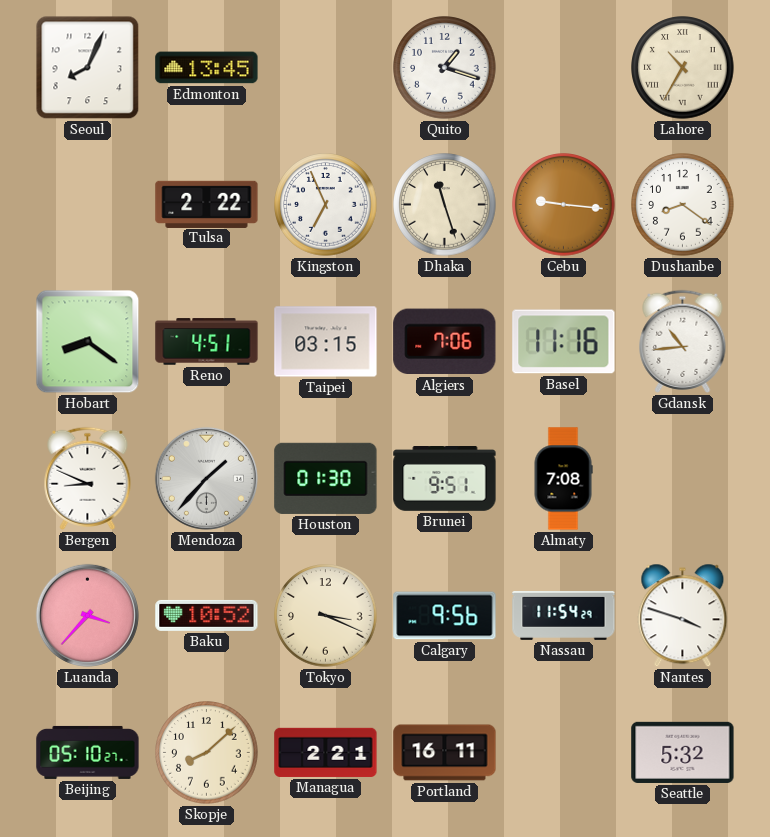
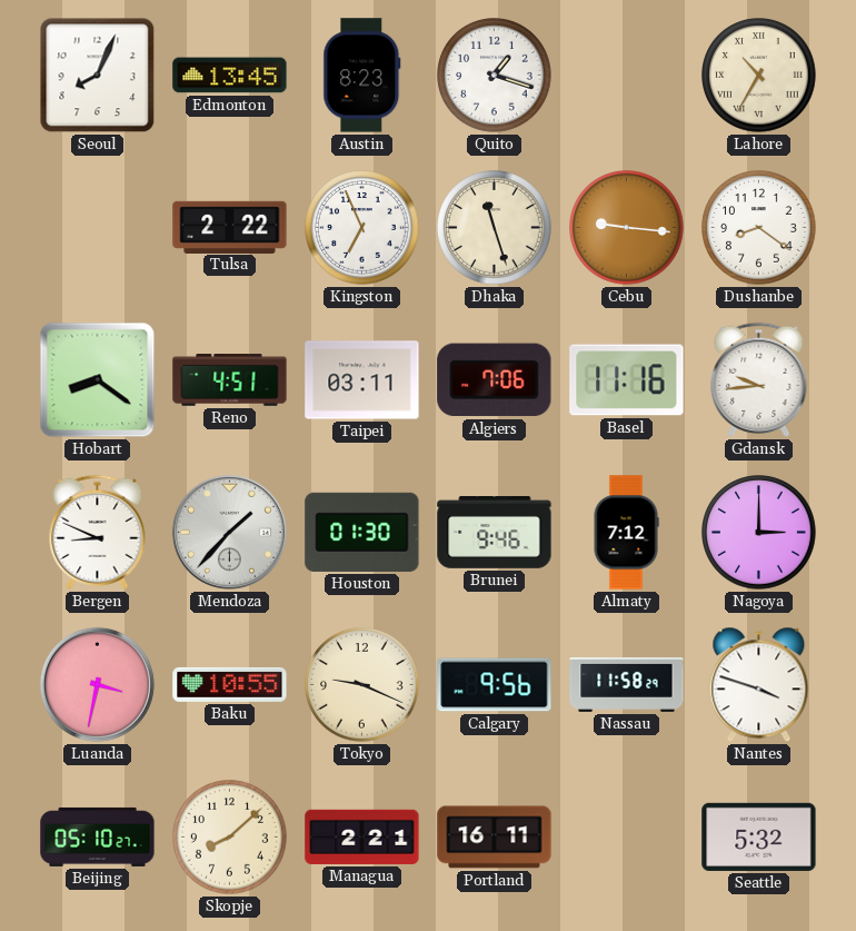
Austin: none -> 8:23
Taipei: 03:15 -> 03:11
Gdansk: 10:44 -> 9:44
Brunei: 9:51 -> 9:46
Almaty: 7:08 -> 7:12
Nagoya: none -> 3:00
Luanda: 3:37 -> 3:32
Baku: 10:52 -> 10:55
Tokyo: 3:19 -> 9:19
Nassau: 11:54 -> 11:58
